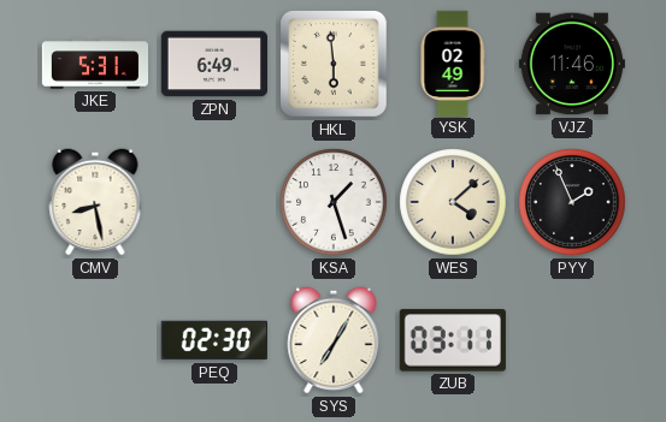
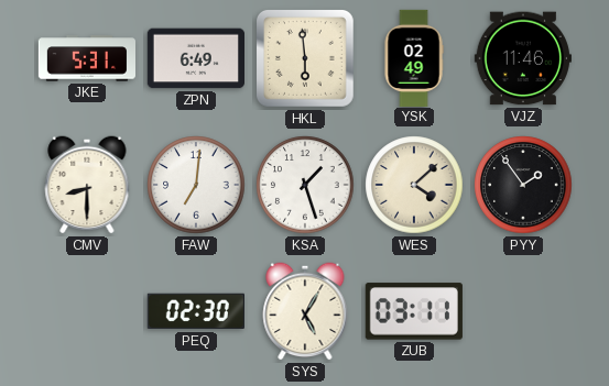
CMV: 8:28 -> 8:30
FAW: none -> 7:01
PYY: 1:56 -> 1:54
SYS: 7:05 -> 5:05
